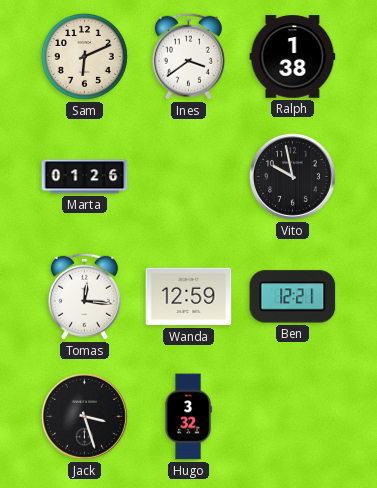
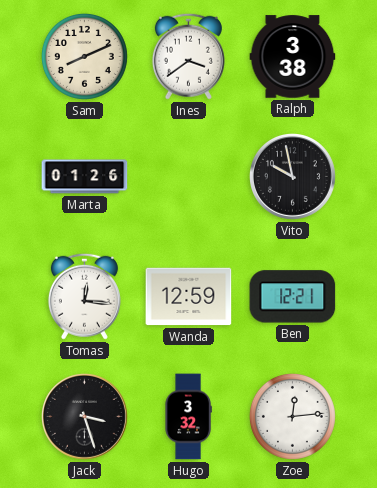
Sam: 6:11 -> 8:11
Ralph: 1:38 -> 3:38
Zoe: none -> 12:14
